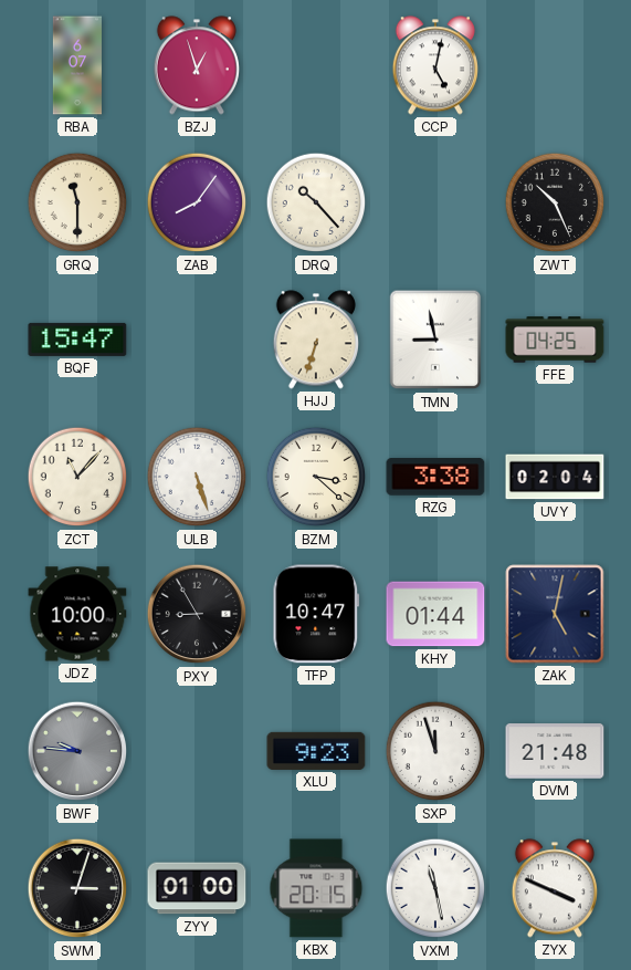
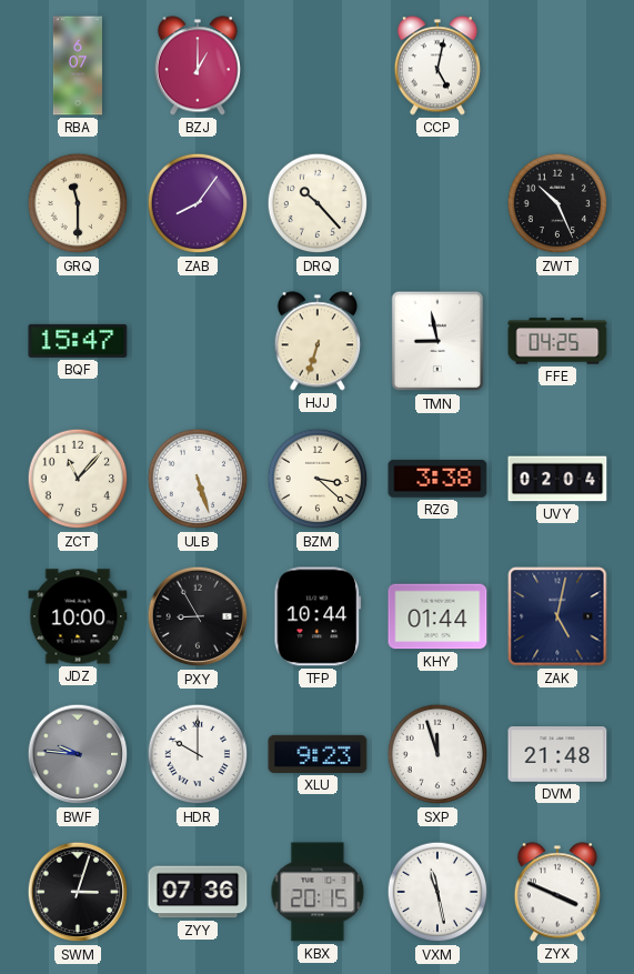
BZJ: 12:57 -> 1:00
TFP: 10:47 -> 10:44
HDR: none -> 10:00
ZYY: 01:00 -> 07:36
